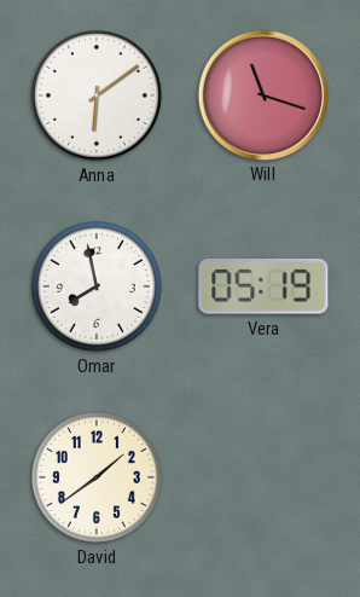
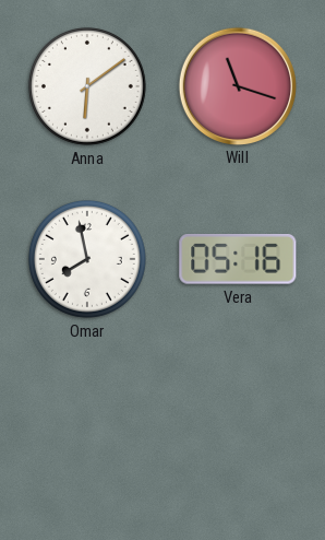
Vera: 05:19 -> 05:16
David: 1:39 -> none
